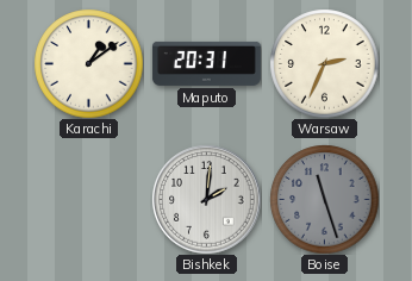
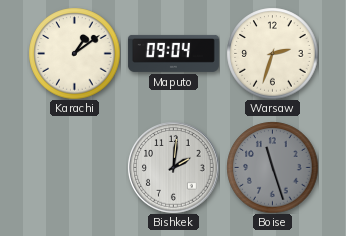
Maputo: 20:31 -> 09:04
Warsaw: 2:34 -> 2:33
